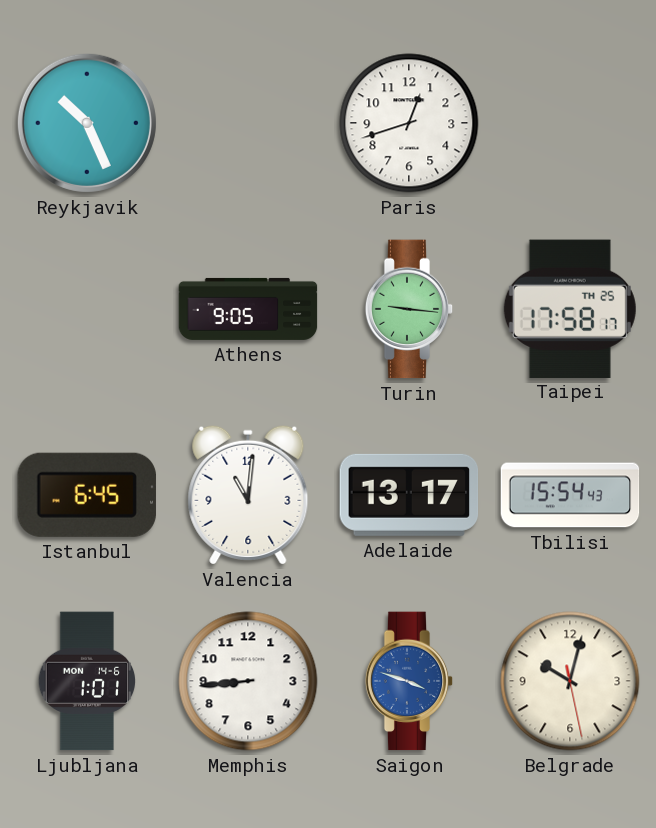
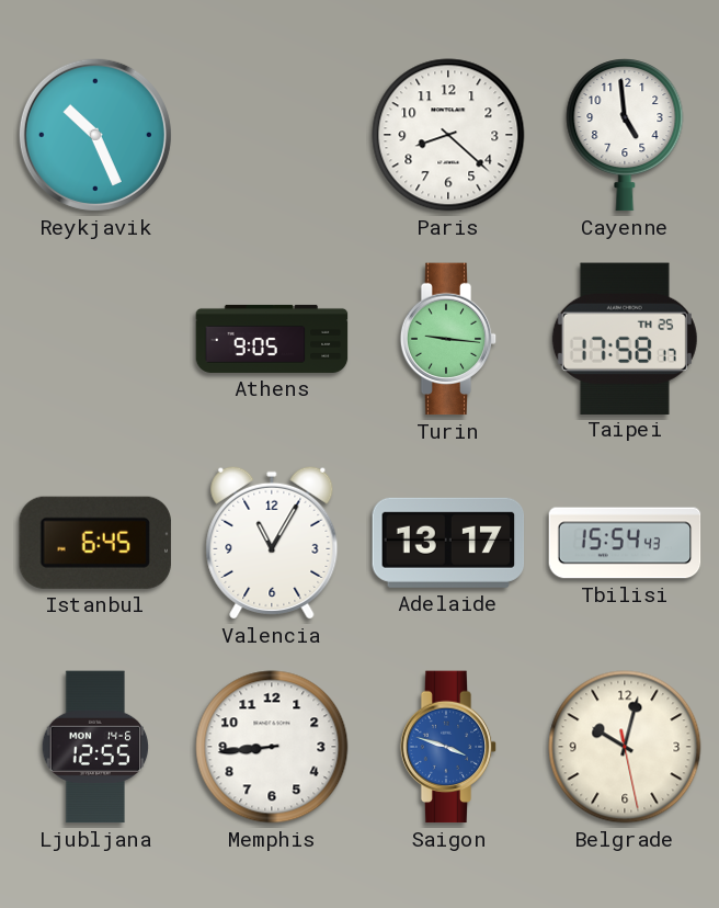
Paris: 12:42 -> 8:22
Cayenne: none -> 4:59
Valencia: 11:01 -> 11:05
Ljubljana: 1:01 -> 12:55
